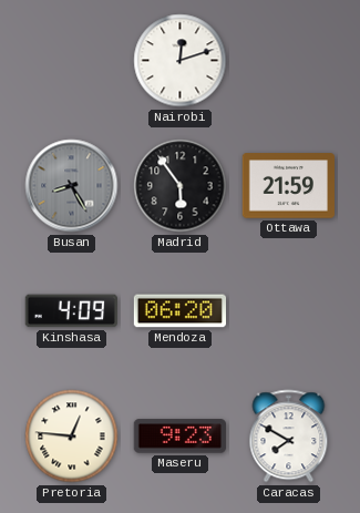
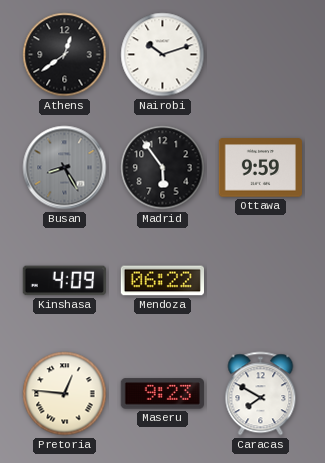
Athens: none -> 12:39
Nairobi: 12:12 -> 10:12
Ottawa: 21:59 -> 9:59
Mendoza: 06:20 -> 06:22
